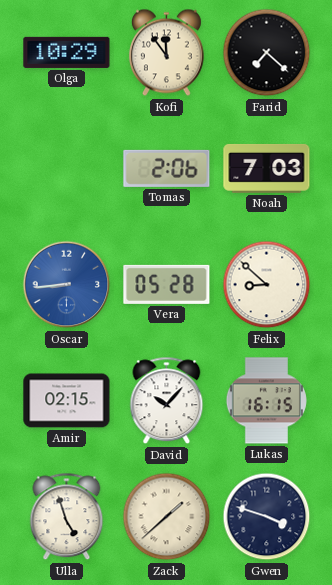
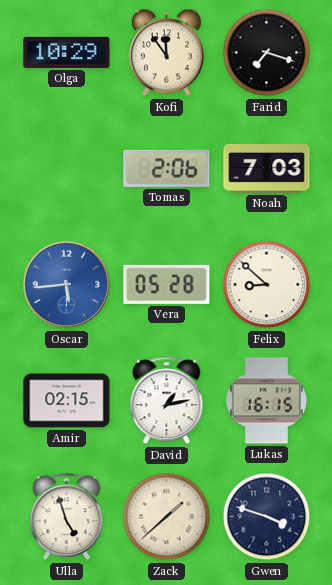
Farid: 7:22 -> 7:18
Oscar: 8:44 -> 5:44
David: 10:07 -> 1:13
